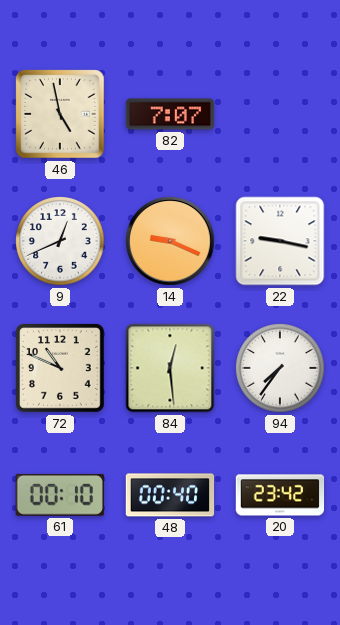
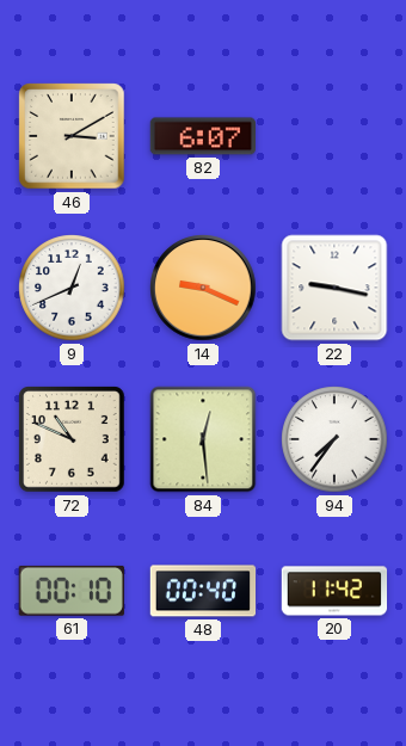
46: 4:58 -> 3:10
82: 7:07 -> 6:07
20: 23:42 -> 11:42
